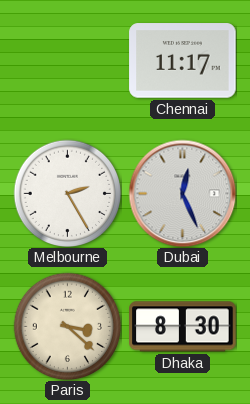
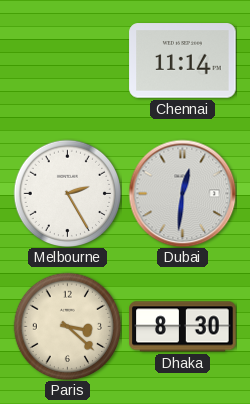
Chennai: 11:17 -> 11:14
Dubai: 12:26 -> 12:31
